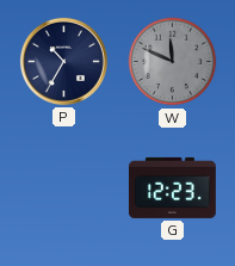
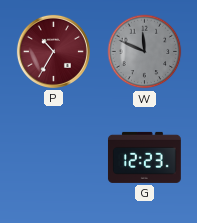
P dial: navy -> burgundy
